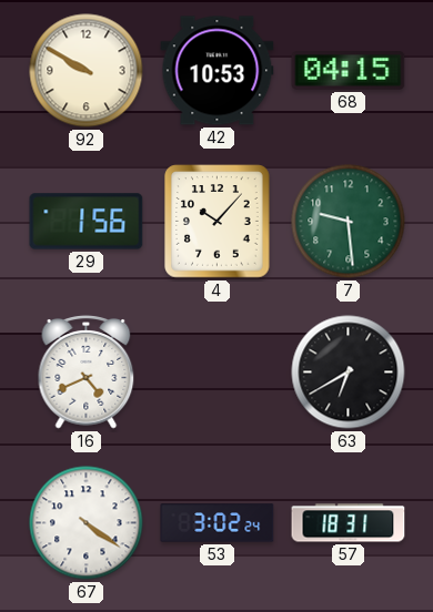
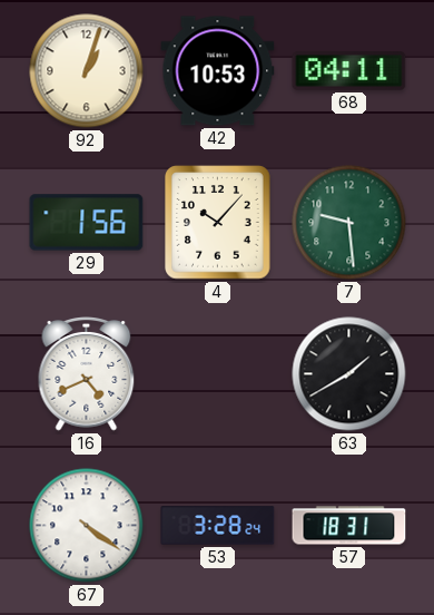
92: 9:50 -> 1:03
68: 04:15 -> 04:11
63: 6:40 -> 1:40
53: 3:02 -> 3:28
